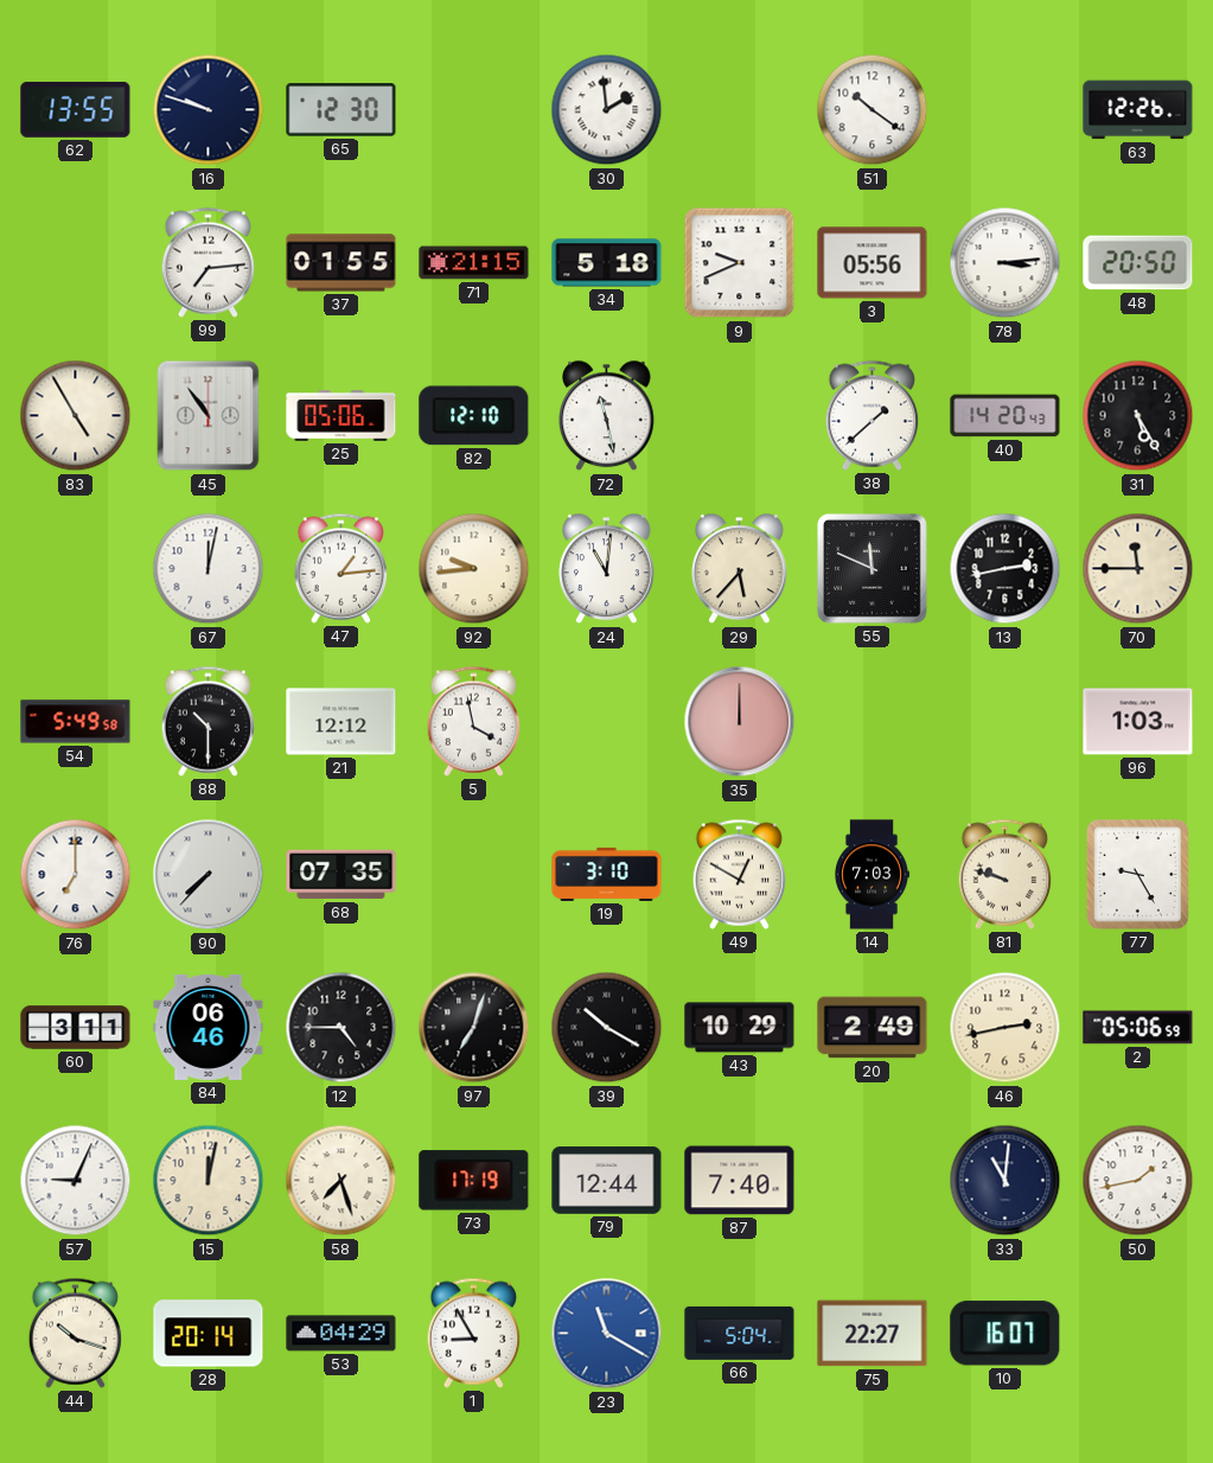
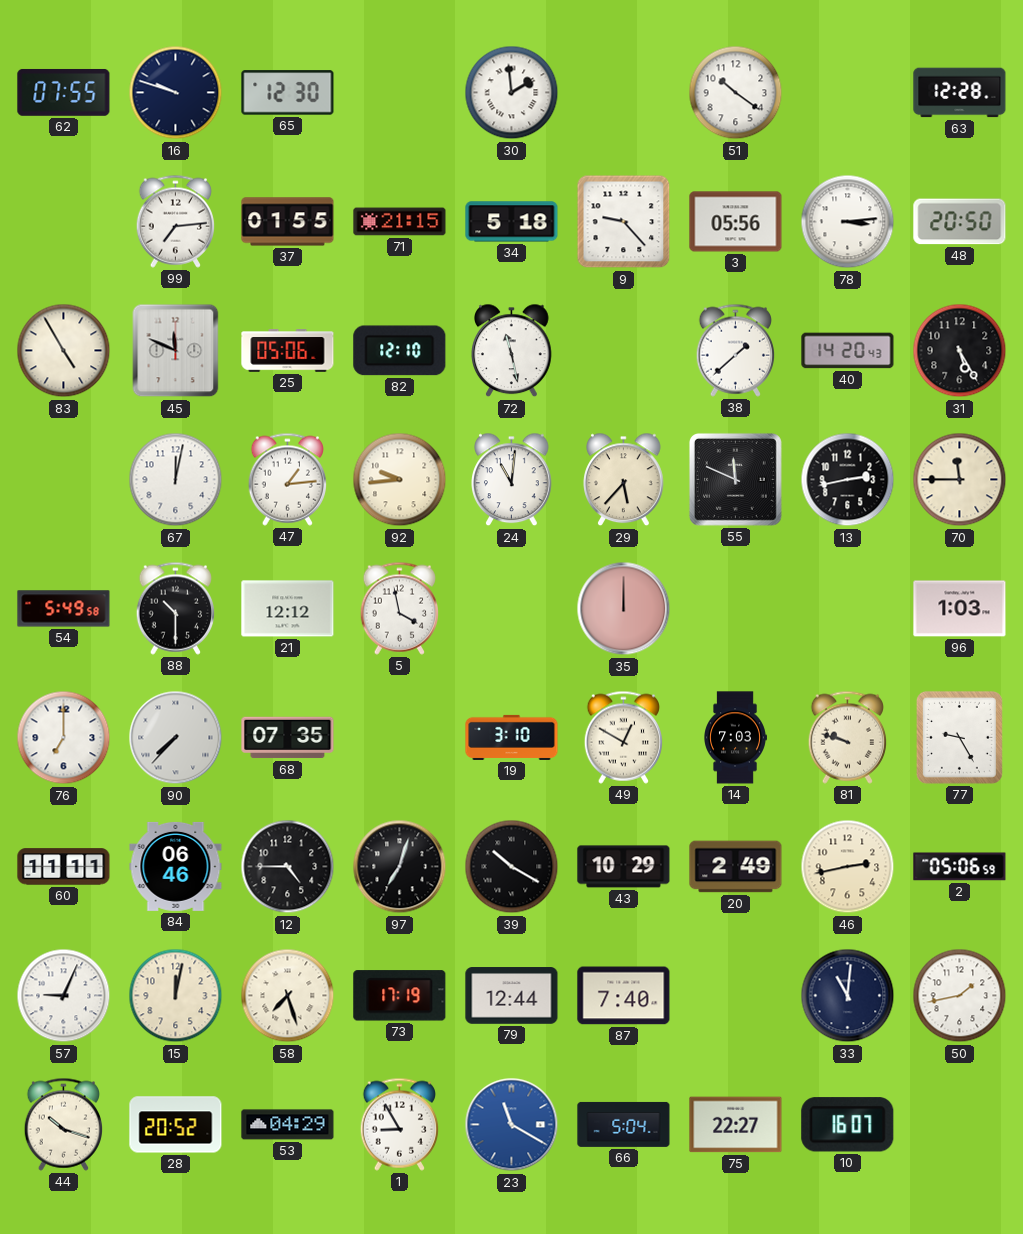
62: 13:55 -> 07:55
63: 12:26 -> 12:28
9: 9:41 -> 9:23
45: 10:54 -> 11:49
60: 3:11 -> 11:11
28: 20:14 -> 20:52
